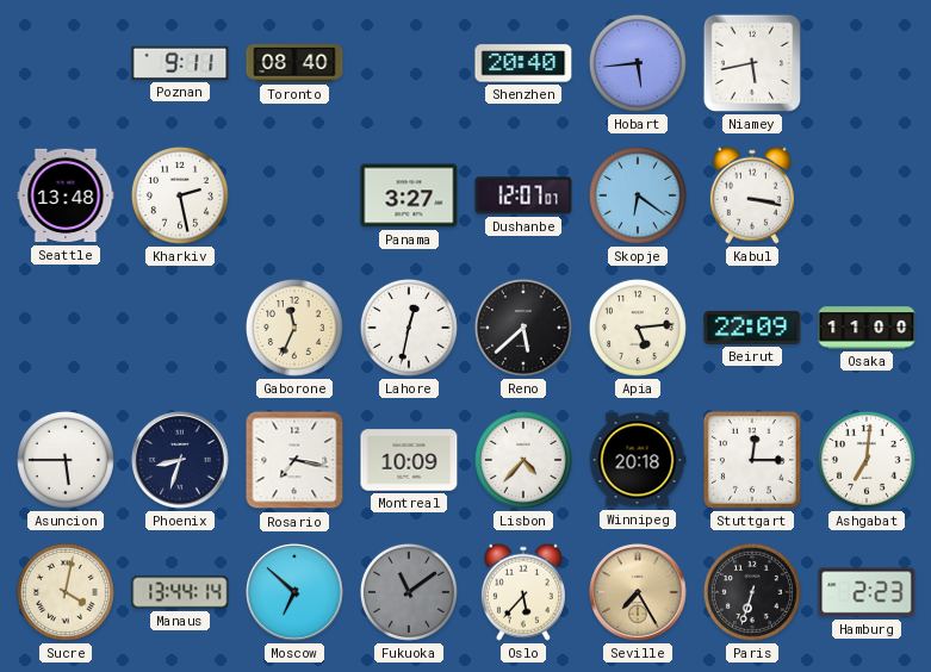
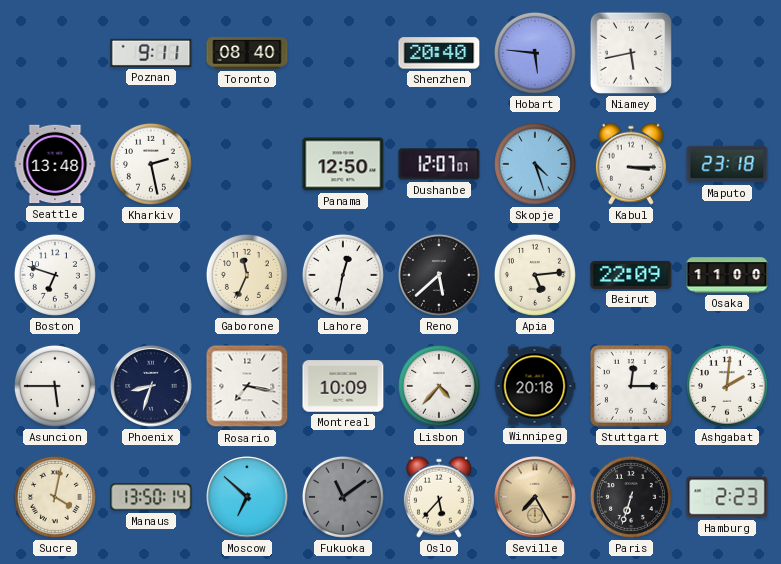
Hobart: 5:44 -> 5:46
Panama: 3:27 -> 12:50
Skopje: 6:21 -> 4:27
Kabul: 3:17 -> 3:15
Maputo: none -> 23:18
Boston: none -> 6:48
Ashgabat: 7:01 -> 2:01
Manaus: 13:44 -> 13:50
